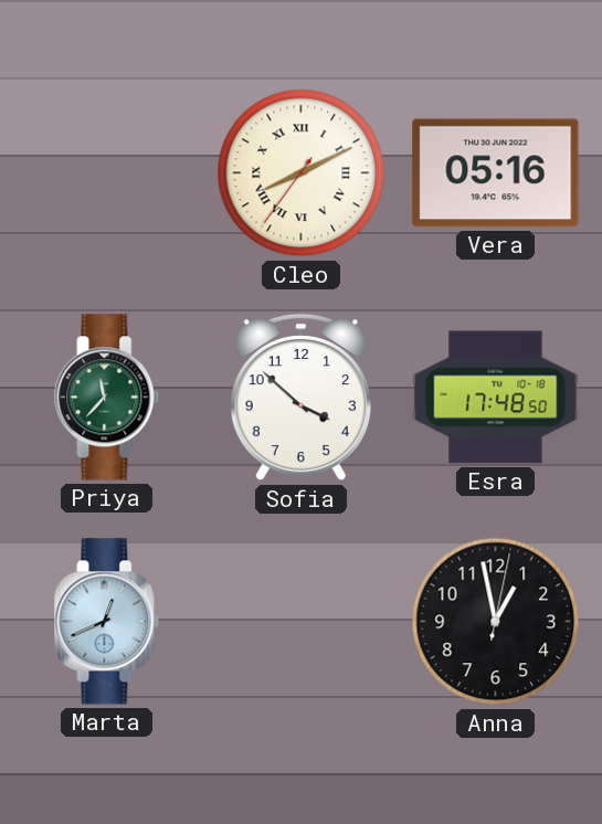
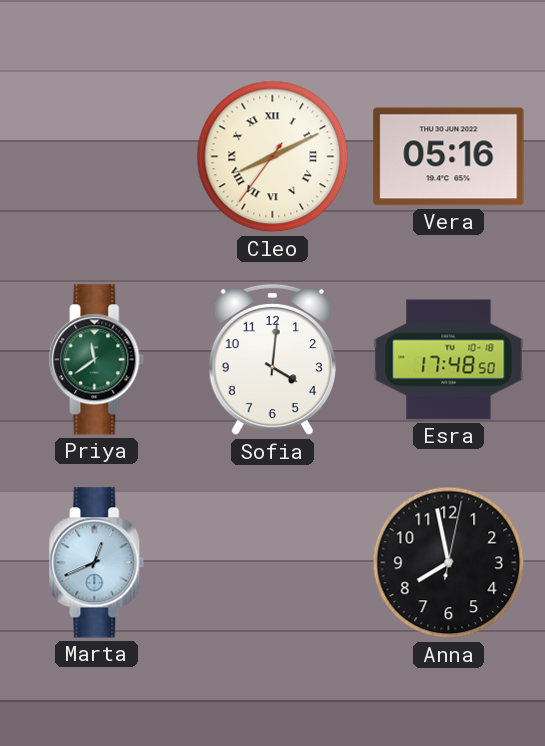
Priya: 11:37 -> 11:39
Sofia: 3:52 -> 4:01
Anna: 12:58 -> 7:58
